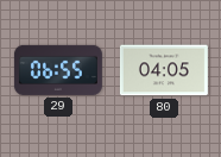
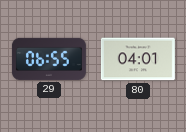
80: 04:05 -> 04:01
